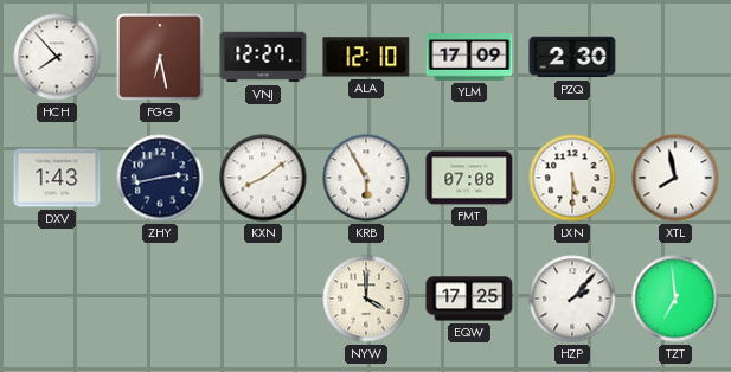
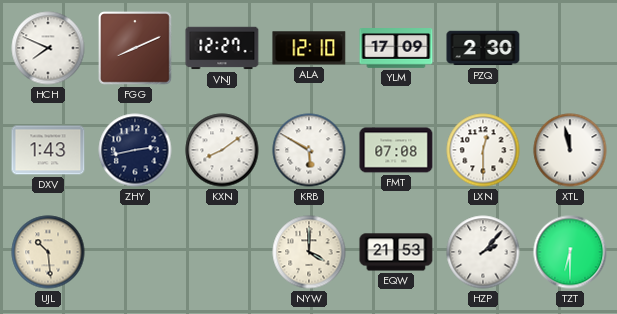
HCH: 7:53 -> 7:49
FGG: 6:28 -> 8:11
KRB: 5:55 -> 5:50
LXN: 5:30 -> 12:30
XTL: 7:58 -> 11:58
UJL: none -> 10:29
EQW: 17:25 -> 21:53
TZT: 6:59 -> 6:30
